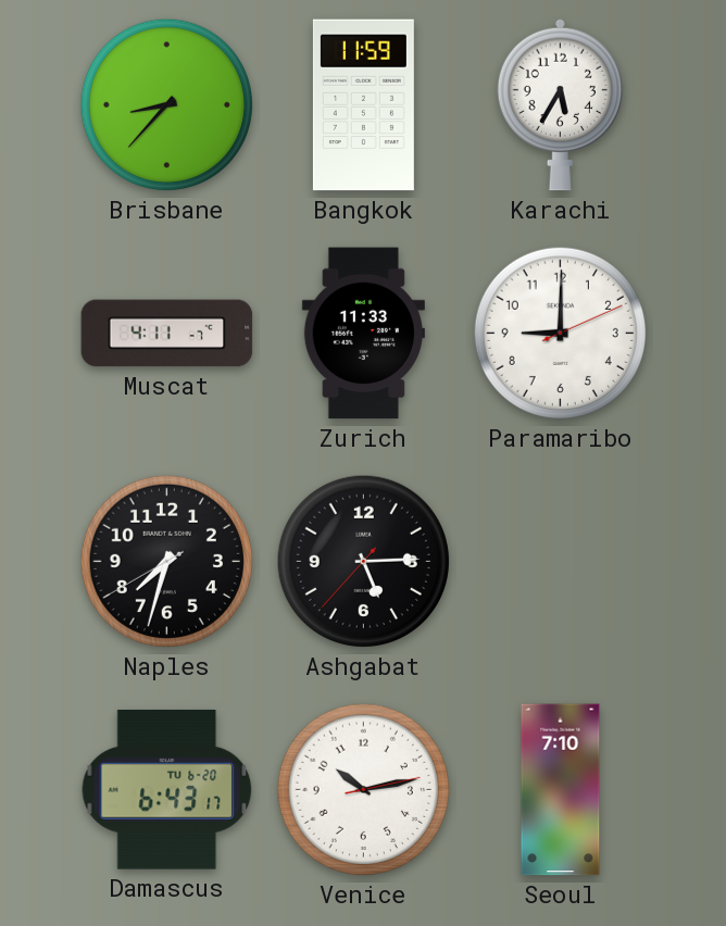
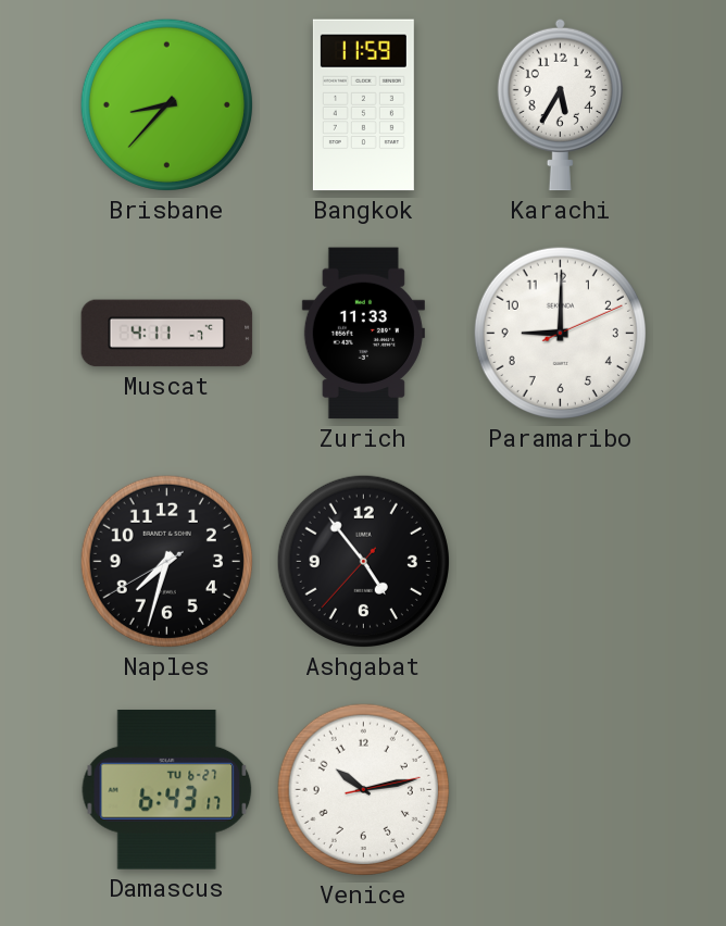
Ashgabat: 5:14 -> 4:53
Damascus date: TU 6-20 -> TU 6-27
Seoul: 7:10 -> none
